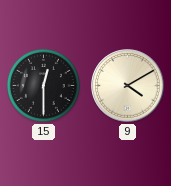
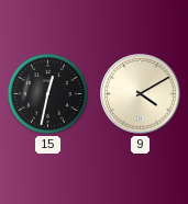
15: 12:30 -> 12:32
